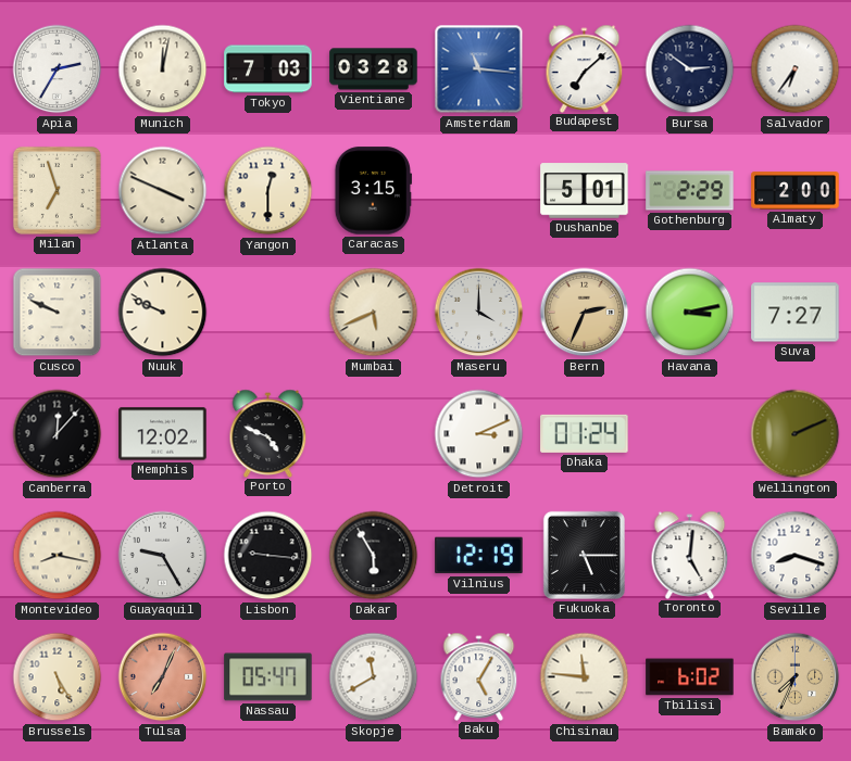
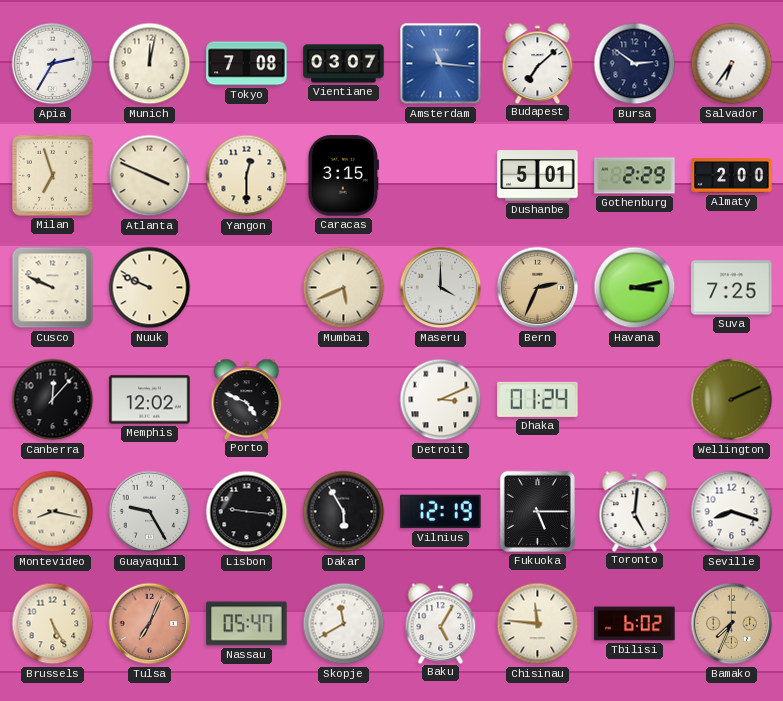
Tokyo: 7:03 -> 7:08
Vientiane: 03:28 -> 03:07
Suva: 7:27 -> 7:25
